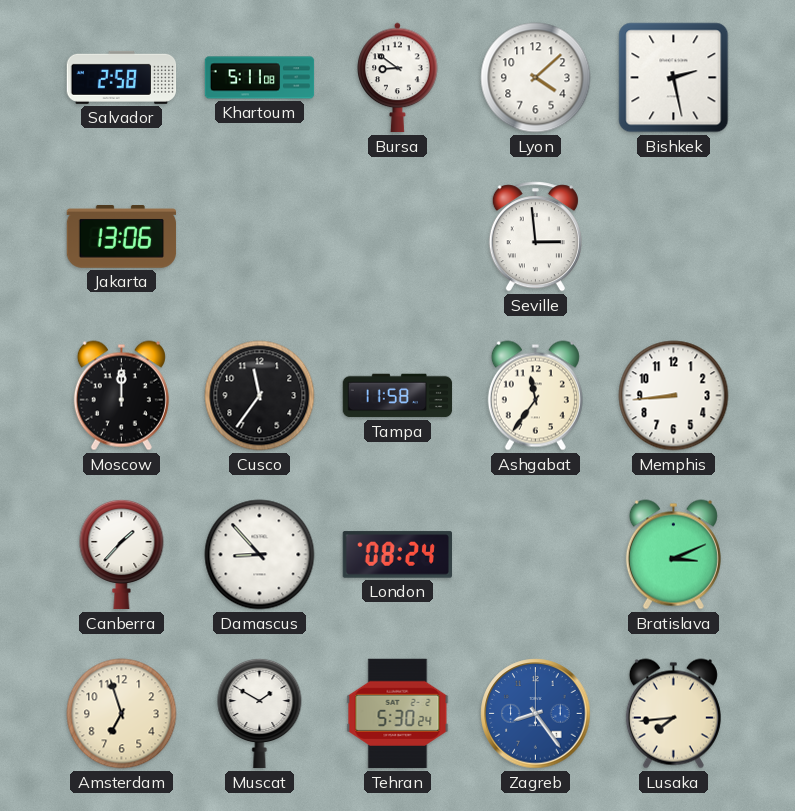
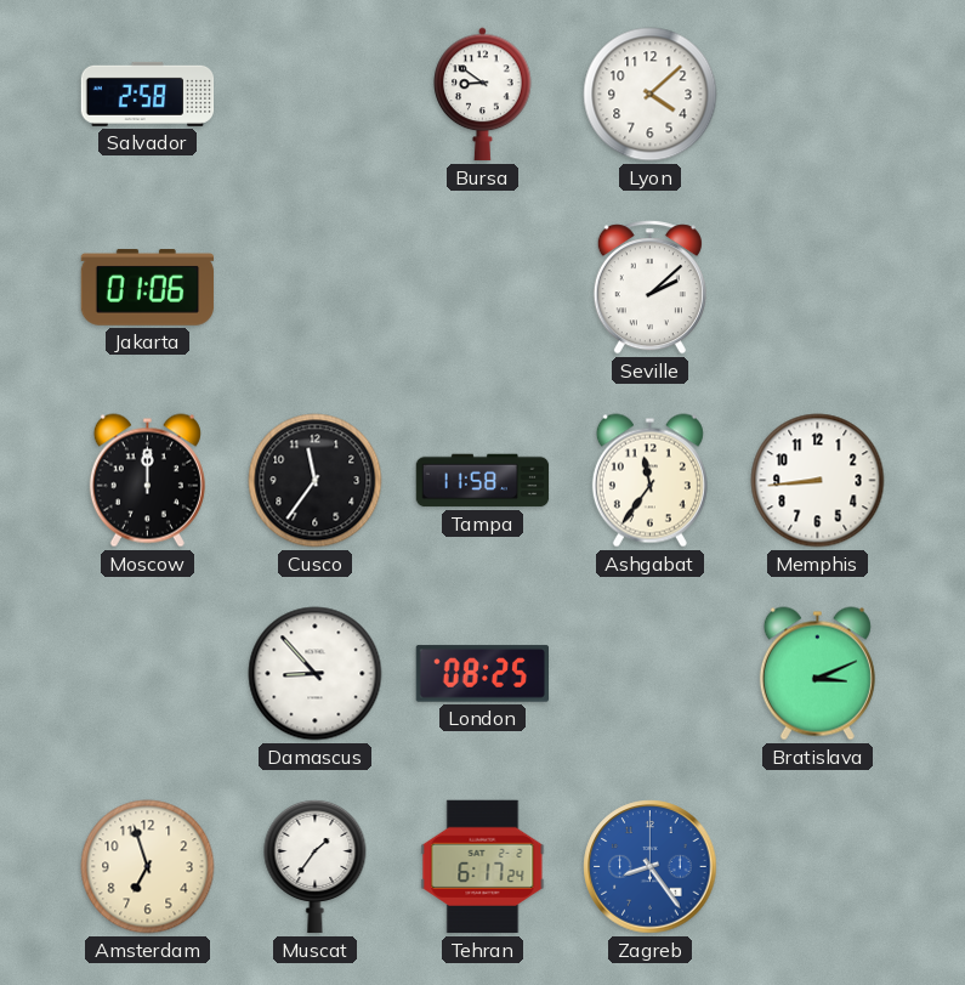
Khartoum: 5:11 -> none
Bishkek: 2:28 -> none
Jakarta: 13:06 -> 01:06
Seville: 2:59 -> 2:08
Canberra: 1:37 -> none
London: 08:24 -> 08:25
Muscat: 1:50 -> 1:36
Tehran: 5:30 -> 6:17
Lusaka: 7:44 -> none
